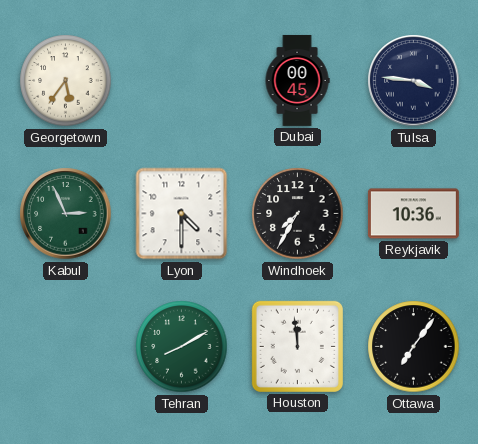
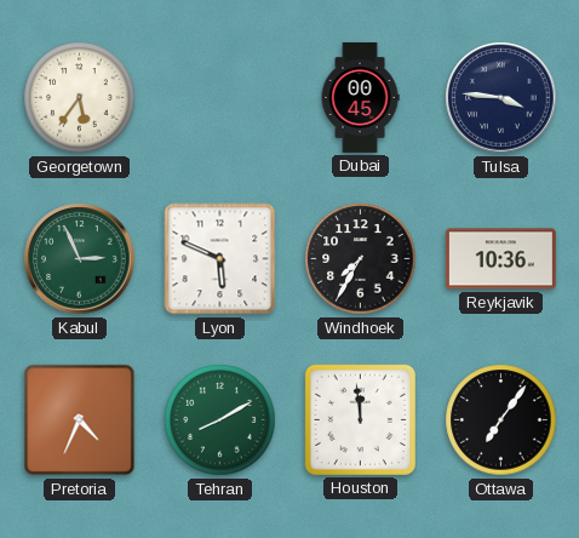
Lyon: 4:30 -> 5:49
Pretoria: none -> 4:34
